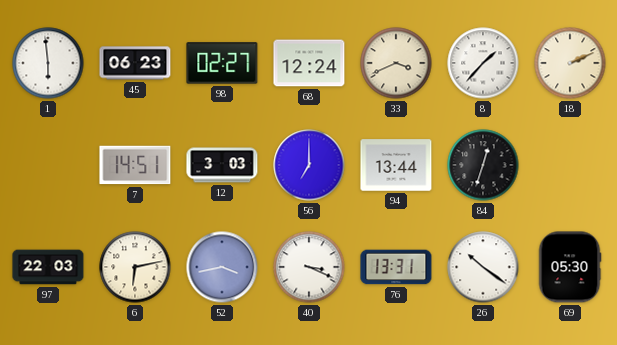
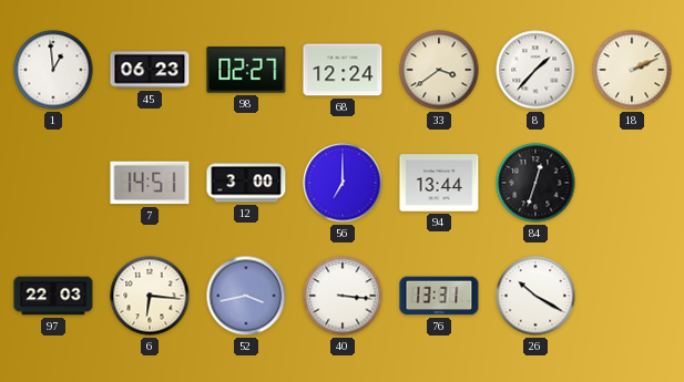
1: 5:59 -> 12:59
33: 3:41 -> 3:39
12: 3:03 -> 3:00
6: 6:13 -> 6:16
40: 3:19 -> 3:16
26: 10:21 -> 10:20
69: 05:30 -> none
